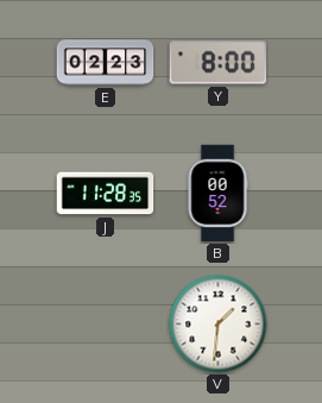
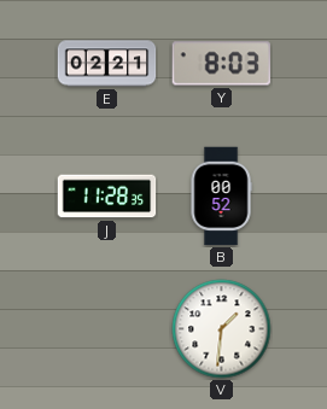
E: 02:23 -> 02:21
Y: 8:00 -> 8:03
